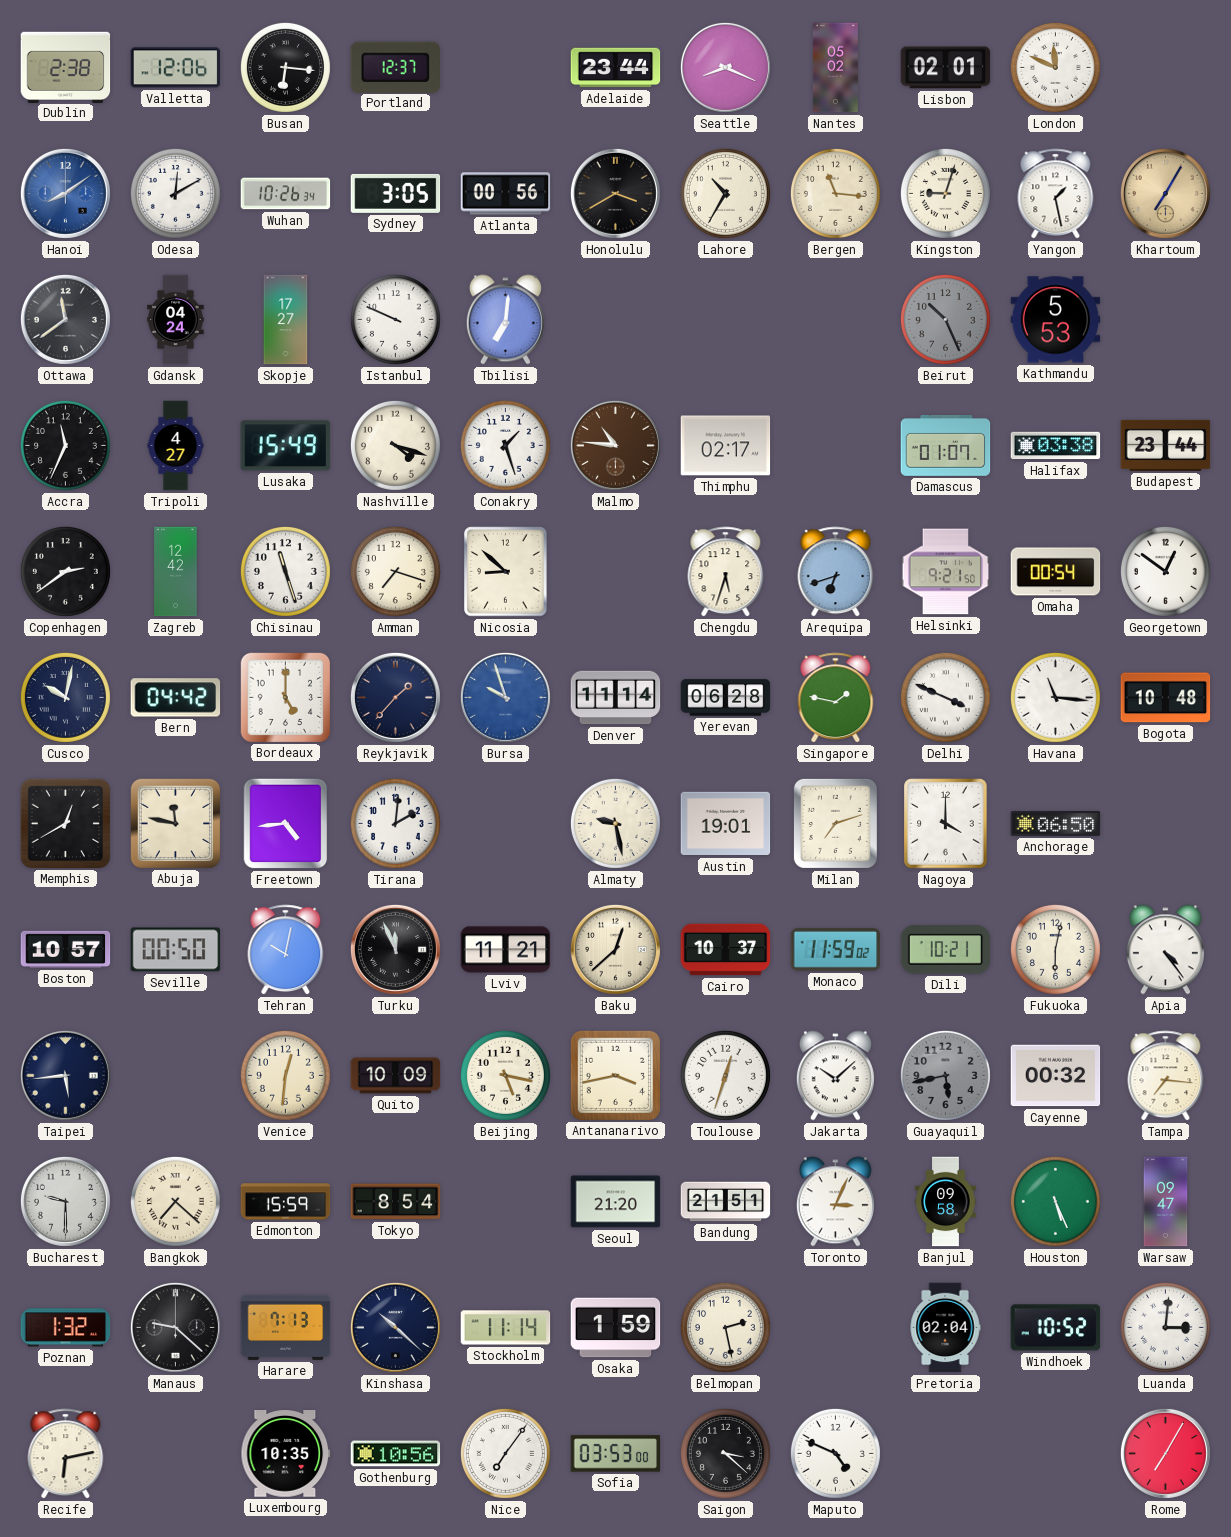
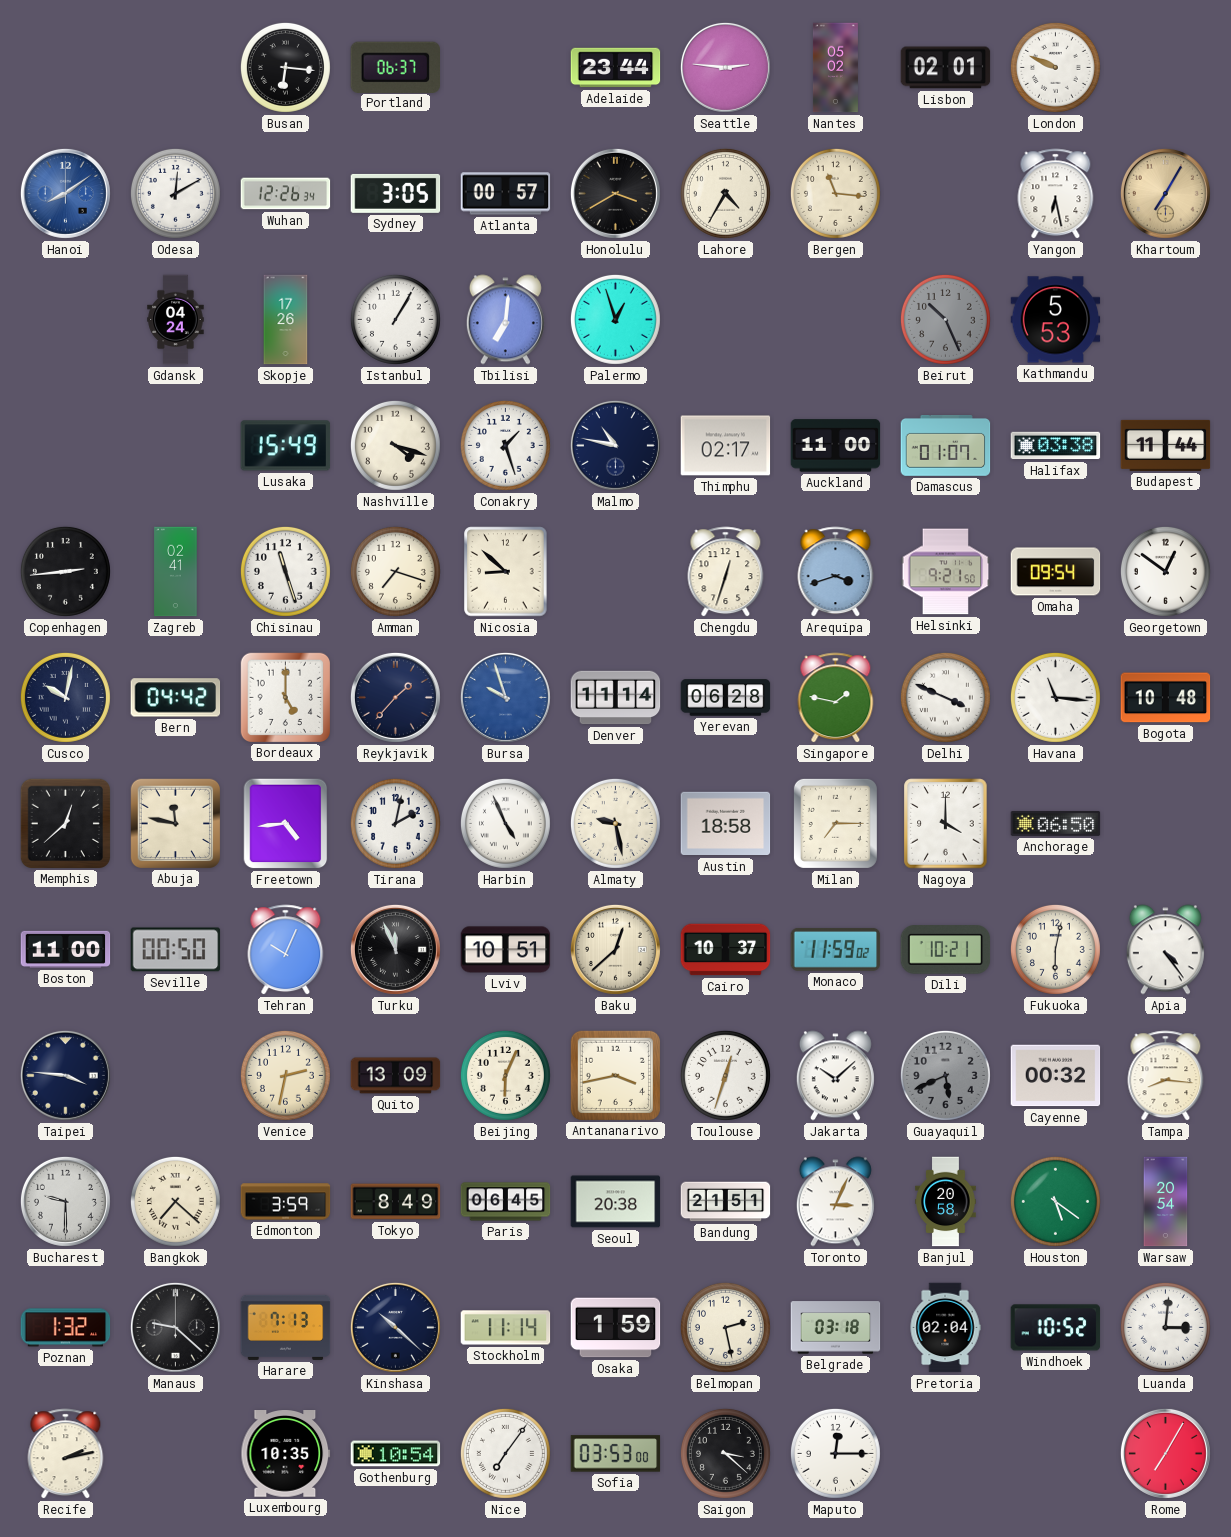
Dublin: 2:38 -> none
Valletta: 12:06 -> none
Portland: 12:37 -> 06:37
Seattle: 8:19 -> 2:46
London: 11:49 -> 9:49
Wuhan: 10:26 -> 12:26
Atlanta: 00:56 -> 00:57
Lahore: 10:35 -> 4:35
Kingston: 9:03 -> none
Yangon: 1:28 -> 6:28
Ottawa: 11:39 -> none
Skopje: 17:27 -> 17:26
Istanbul: 9:49 -> 1:05
Palermo: none -> 12:57
Accra: 11:34 -> none
Tripoli: 4:27 -> none
Malmo: 10:46 -> 10:47
Malmo dial: brown -> navy
Auckland: none -> 11:00
Budapest: 23:44 -> 11:44
Copenhagen: 2:39 -> 2:44
Zagreb: 12:42 -> 02:41
Chengdu: 5:33 -> 12:33
Arequipa: 6:42 -> 3:42
Omaha: 00:54 -> 09:54
Memphis: 12:40 -> 12:38
Tirana: 2:01 -> 2:02
Harbin: none -> 4:56
Austin: 19:01 -> 18:58
Milan: 7:12 -> 7:15
Boston: 10:57 -> 11:00
Tehran: 10:02 -> 10:04
Lviv: 11:21 -> 10:51
Taipei: 5:44 -> 3:46
Venice: 12:31 -> 2:32
Quito: 10:09 -> 13:09
Beijing: 5:17 -> 6:04
Guayaquil: 5:43 -> 5:41
Tampa: 7:16 -> 8:16
Edmonton: 15:59 -> 3:59
Tokyo: 8:54 -> 8:49
Paris: none -> 06:45
Seoul: 21:20 -> 20:38
Banjul: 09:58 -> 20:58
Houston: 5:26 -> 5:21
Warsaw: 09:47 -> 20:54
Belgrade: none -> 03:18
Recife: 6:13 -> 2:13
Gothenburg: 10:56 -> 10:54
Maputo: 4:49 -> 12:15
